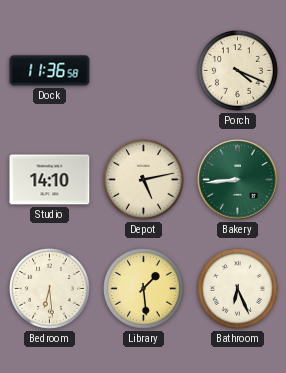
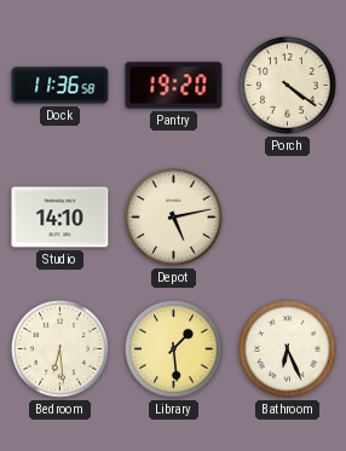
Pantry: none -> 19:20
Porch: 4:19 -> 4:21
Bakery: 8:44 -> none
